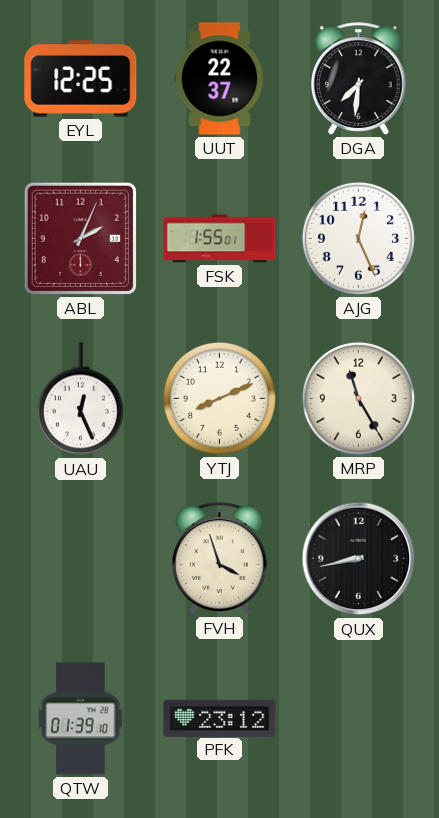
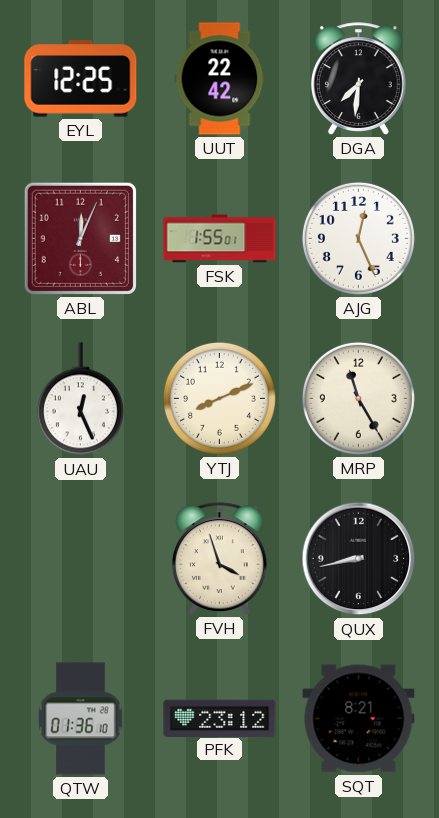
UUT: 22:37 -> 22:42
ABL: 2:04 -> 12:04
QTW: 01:39 -> 01:36
SQT: none -> 8:21
